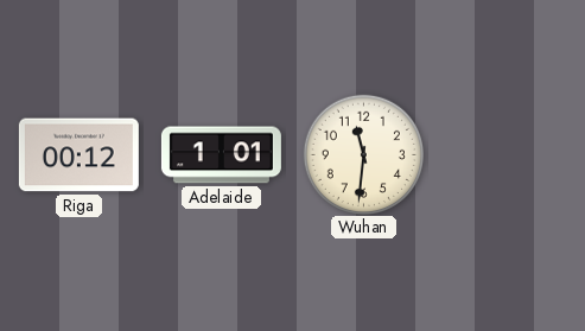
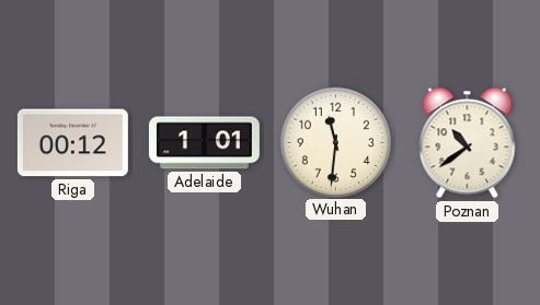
Poznan: none -> 10:39
